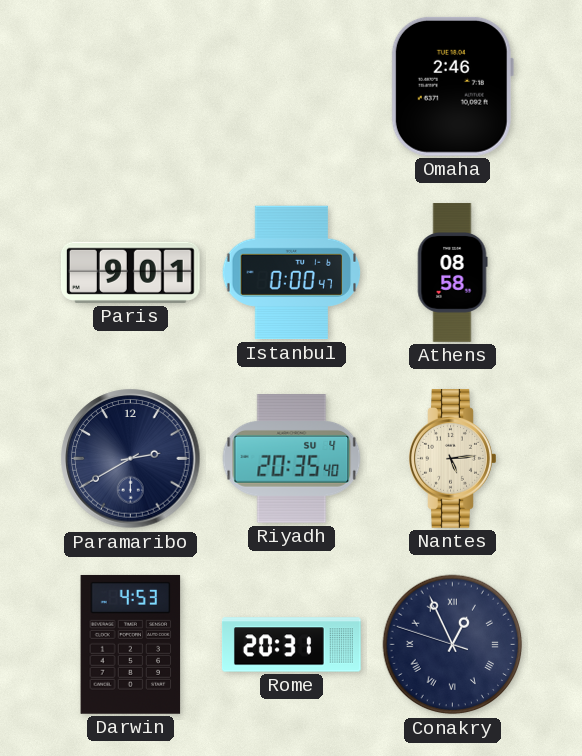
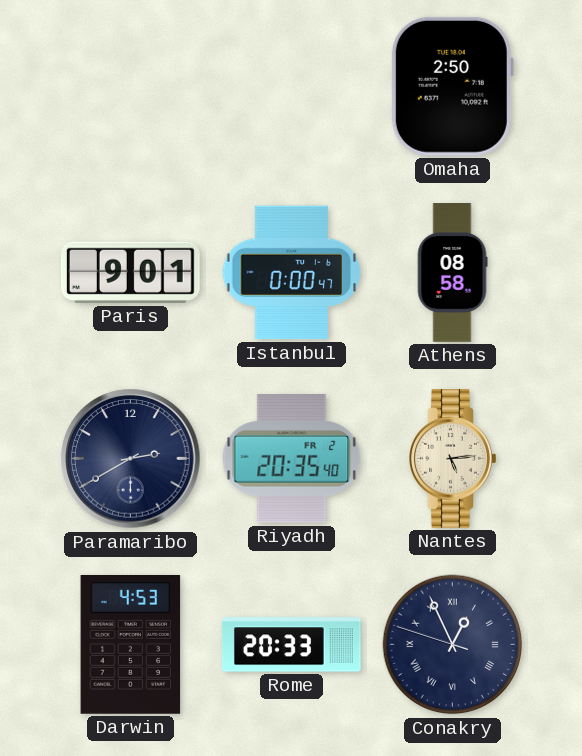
Omaha: 2:46 -> 2:50
Riyadh date: SU 4 -> FR 2
Rome: 20:31 -> 20:33
